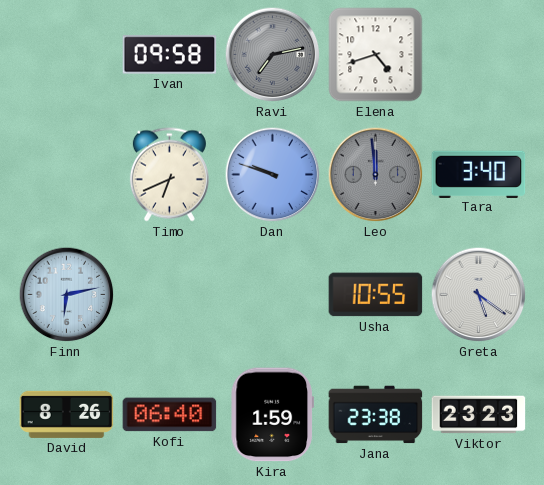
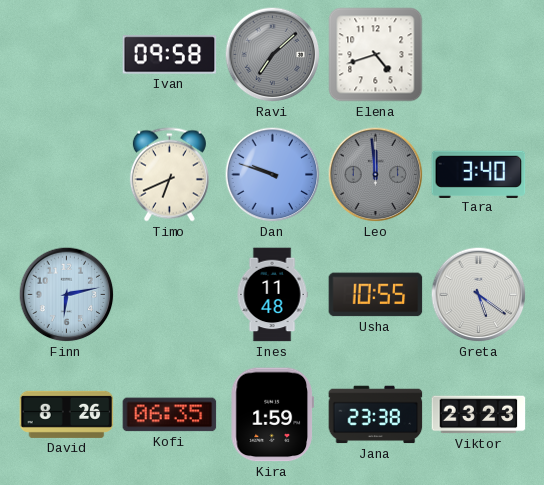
Ravi: 7:13 -> 7:08
Ines: none -> 11:48
Kofi: 06:40 -> 06:35
